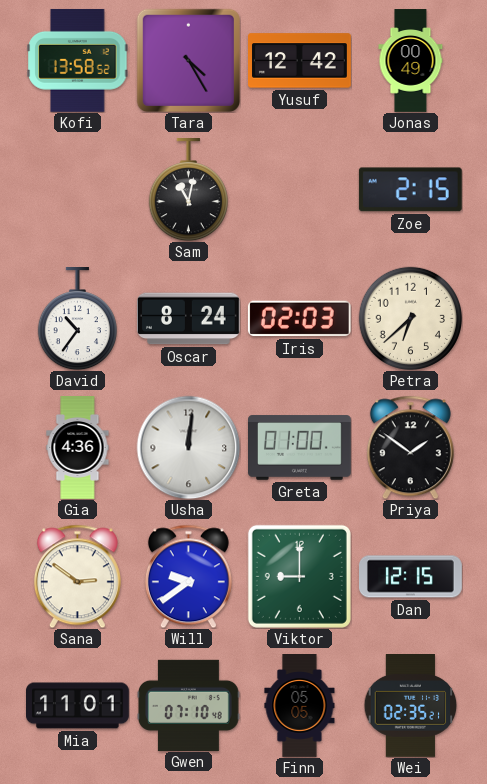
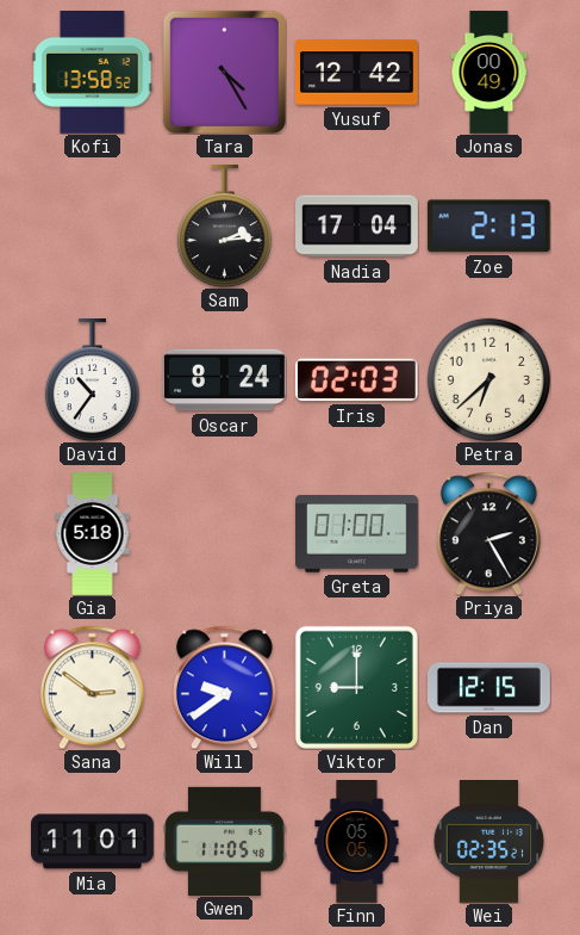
Sam: 11:02 -> 2:14
Nadia: none -> 17:04
Zoe: 2:15 -> 2:13
Gia: 4:36 -> 5:18
Usha: 12:01 -> none
Priya: 1:51 -> 2:25
Gwen: 07:10 -> 11:05
